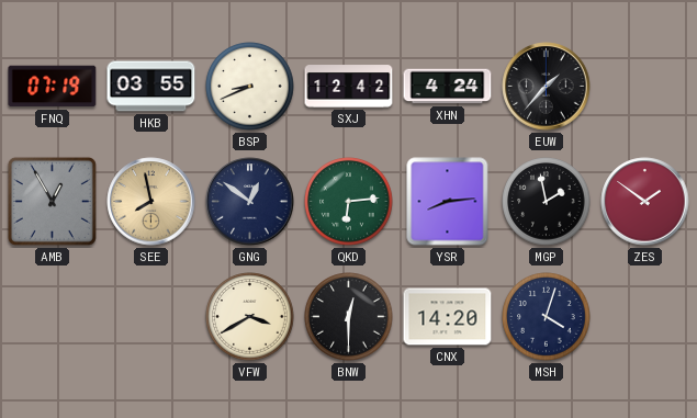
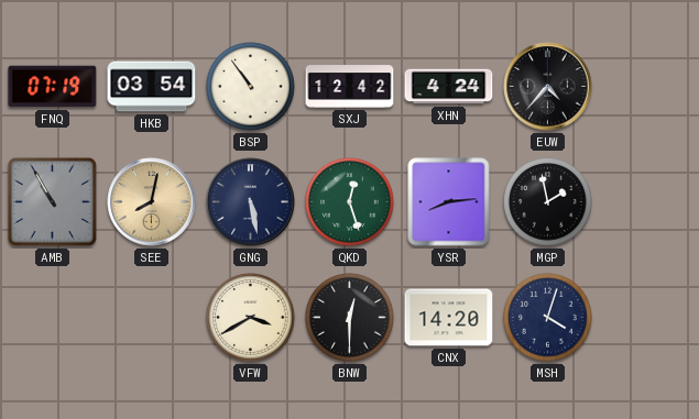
HKB: 03:55 -> 03:54
BSP: 8:41 -> 10:54
EUW: 1:37 -> 4:37
AMB: 12:55 -> 10:55
SEE: 7:58 -> 8:02
GNG: 12:51 -> 5:28
QKD: 6:14 -> 12:27
ZES: 1:51 -> none
